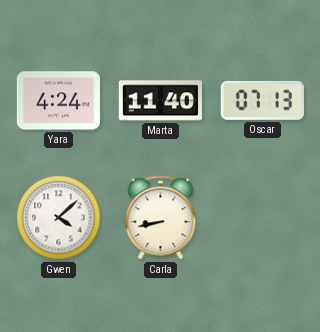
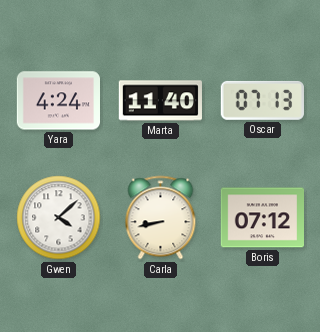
Boris: none -> 07:12
